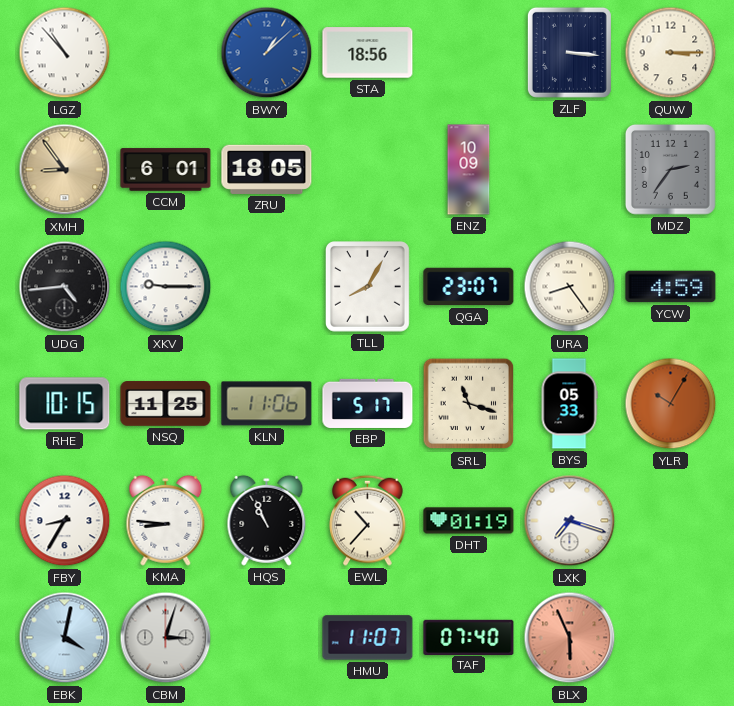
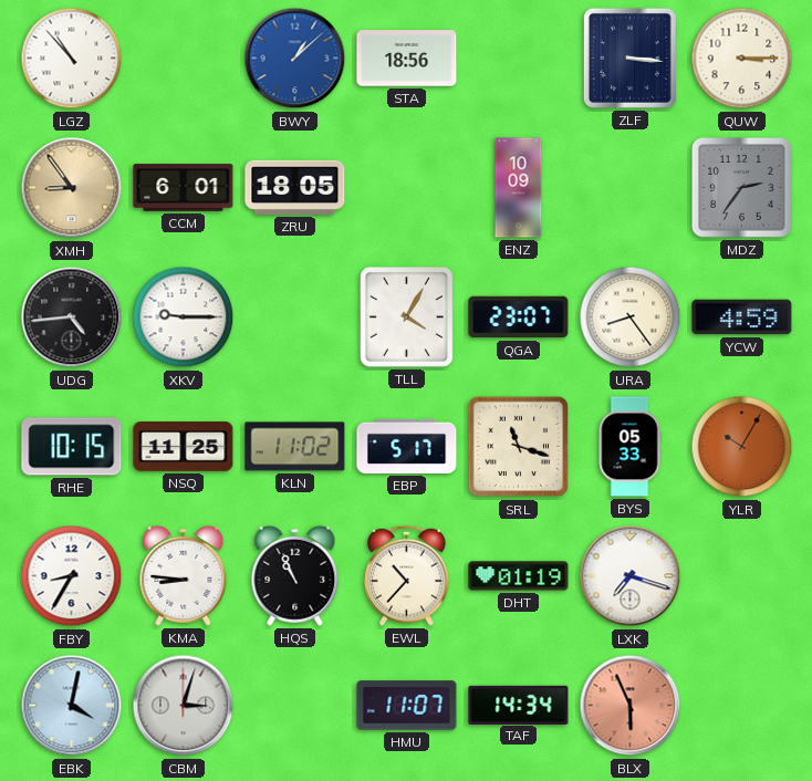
TLL: 8:05 -> 4:05
KLN: 11:06 -> 11:02
TAF: 07:40 -> 14:34
